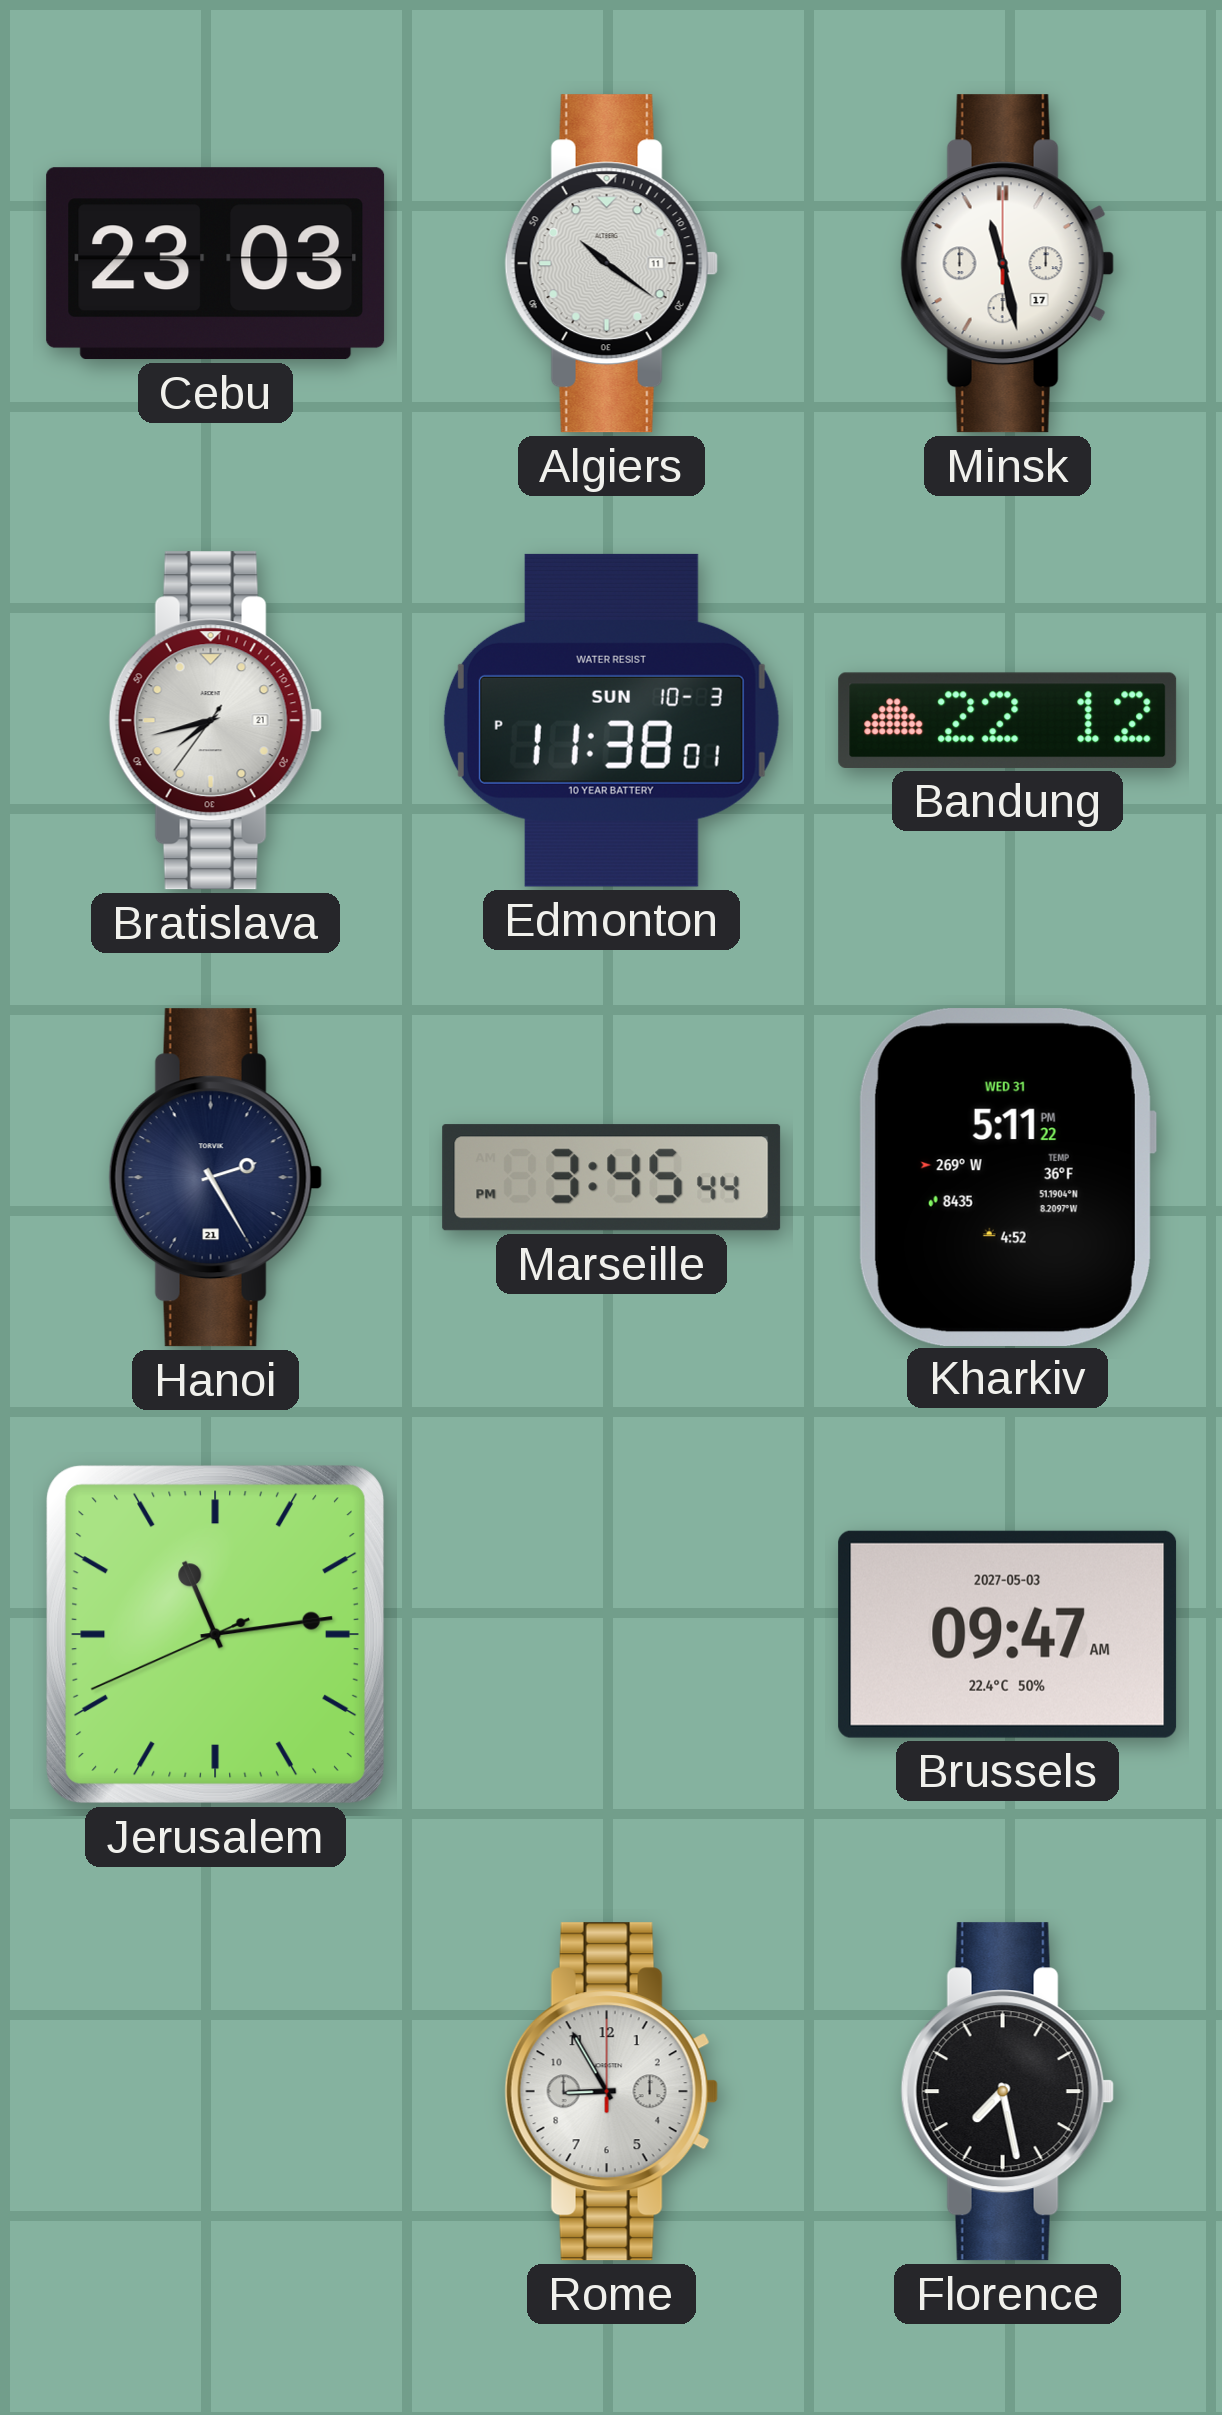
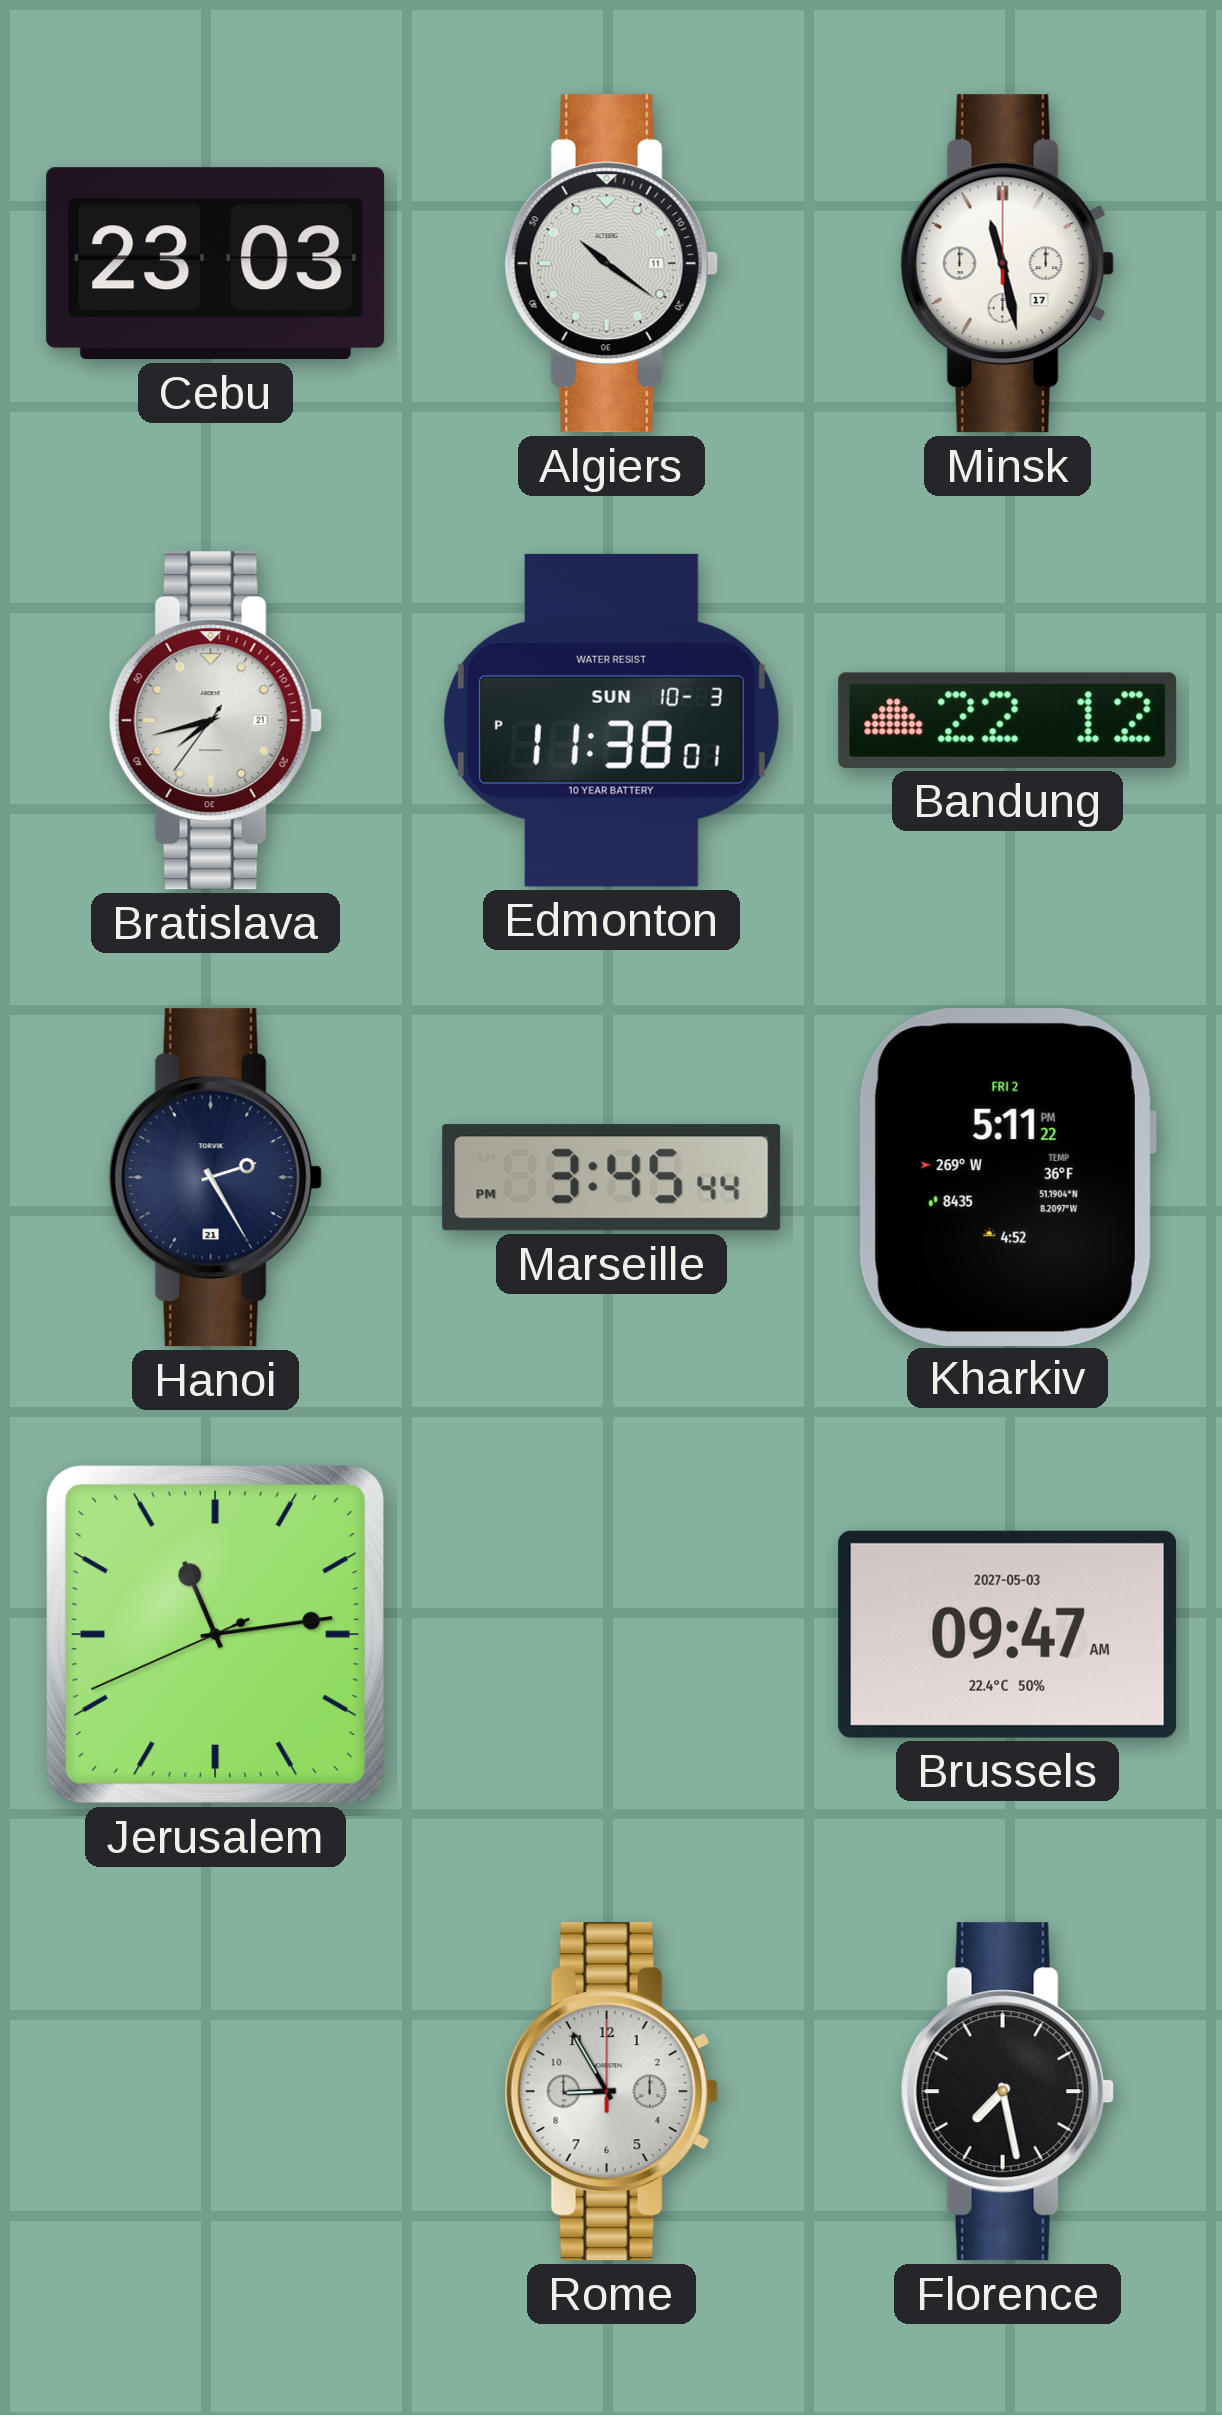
Kharkiv date: WED 31 -> FRI 2
